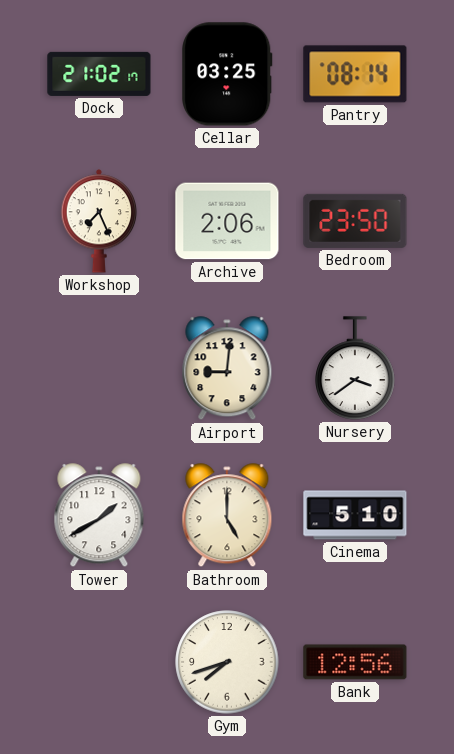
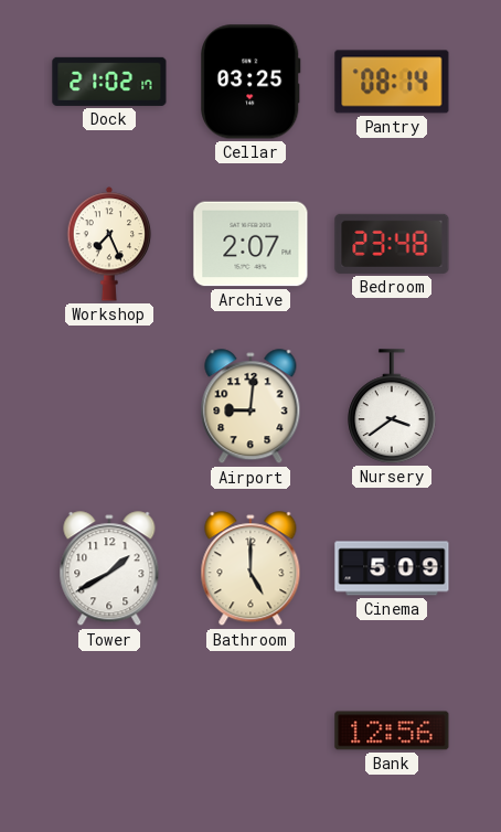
Archive: 2:06 -> 2:07
Bedroom: 23:50 -> 23:48
Cinema: 5:10 -> 5:09
Gym: 7:42 -> none
